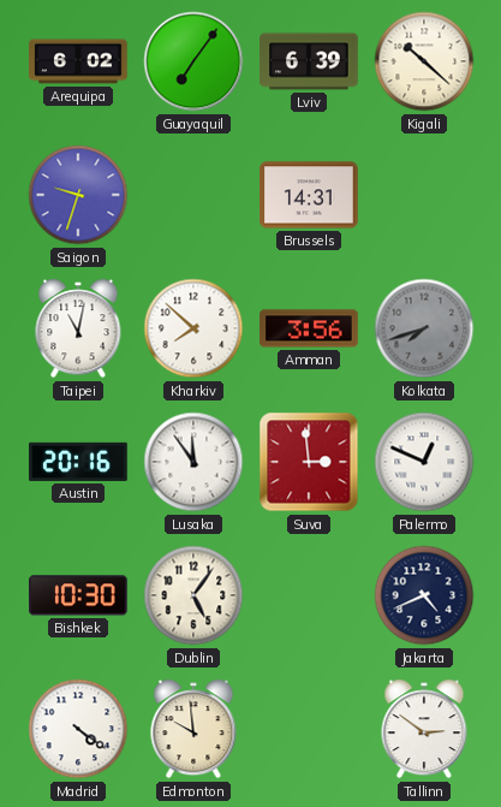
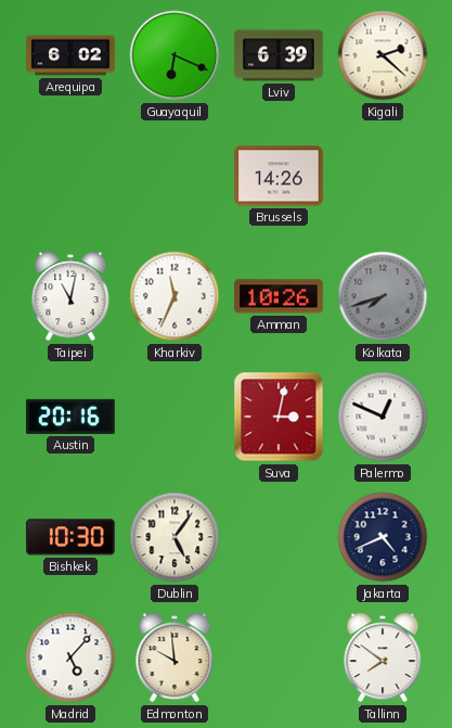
Guayaquil: 7:06 -> 6:19
Kigali: 10:22 -> 2:22
Saigon: 9:33 -> none
Brussels: 14:31 -> 14:26
Kharkiv: 7:52 -> 11:34
Amman: 3:56 -> 10:26
Lusaka: 11:54 -> none
Suva: 2:59 -> 3:02
Madrid: 4:21 -> 5:07
Tallinn: 2:51 -> 7:51
